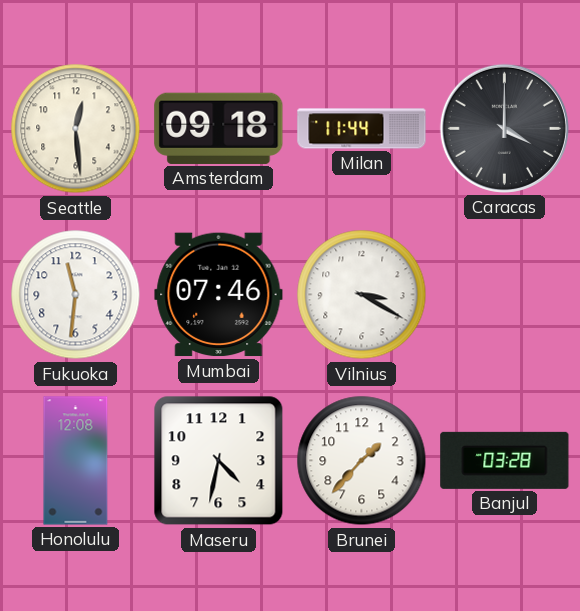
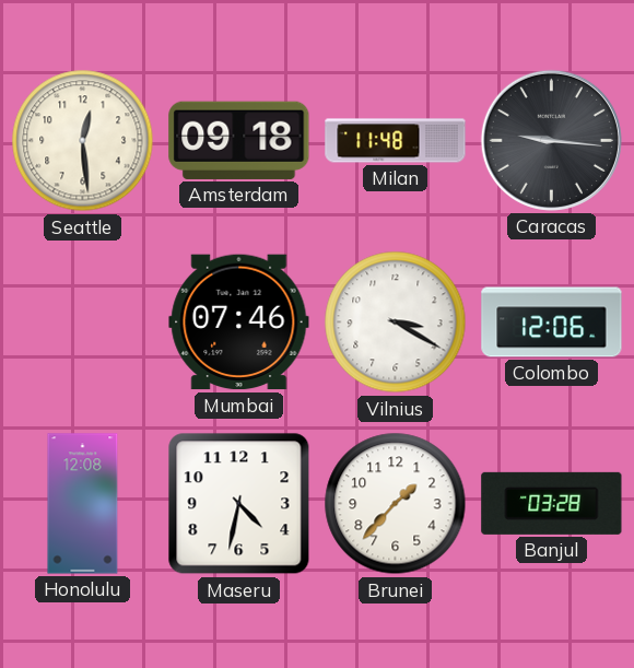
Milan: 11:44 -> 11:48
Caracas: 4:00 -> 9:16
Fukuoka: 11:31 -> none
Colombo: none -> 12:06
